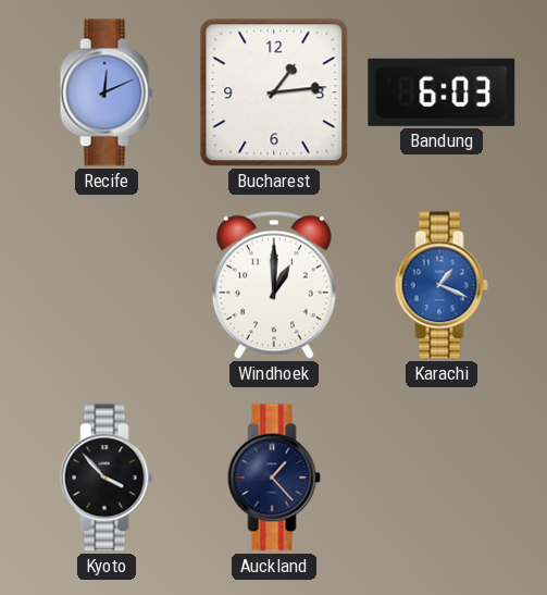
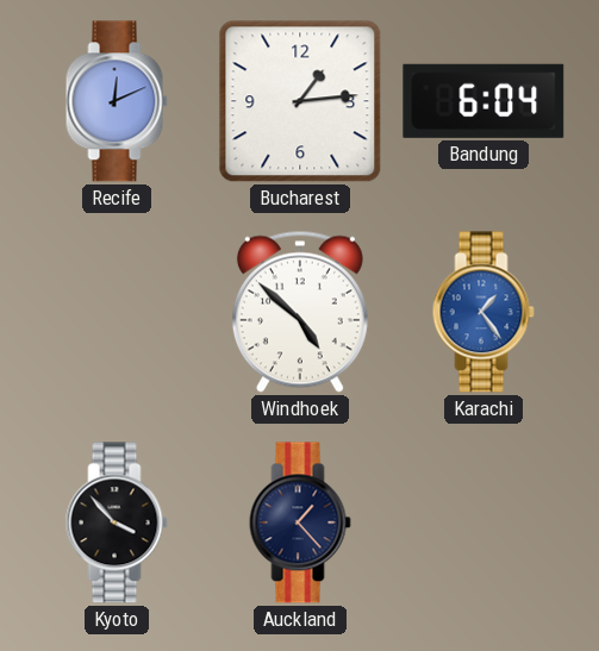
Bandung: 6:03 -> 6:04
Windhoek: 1:00 -> 4:52
Karachi: 1:19 -> 1:24
